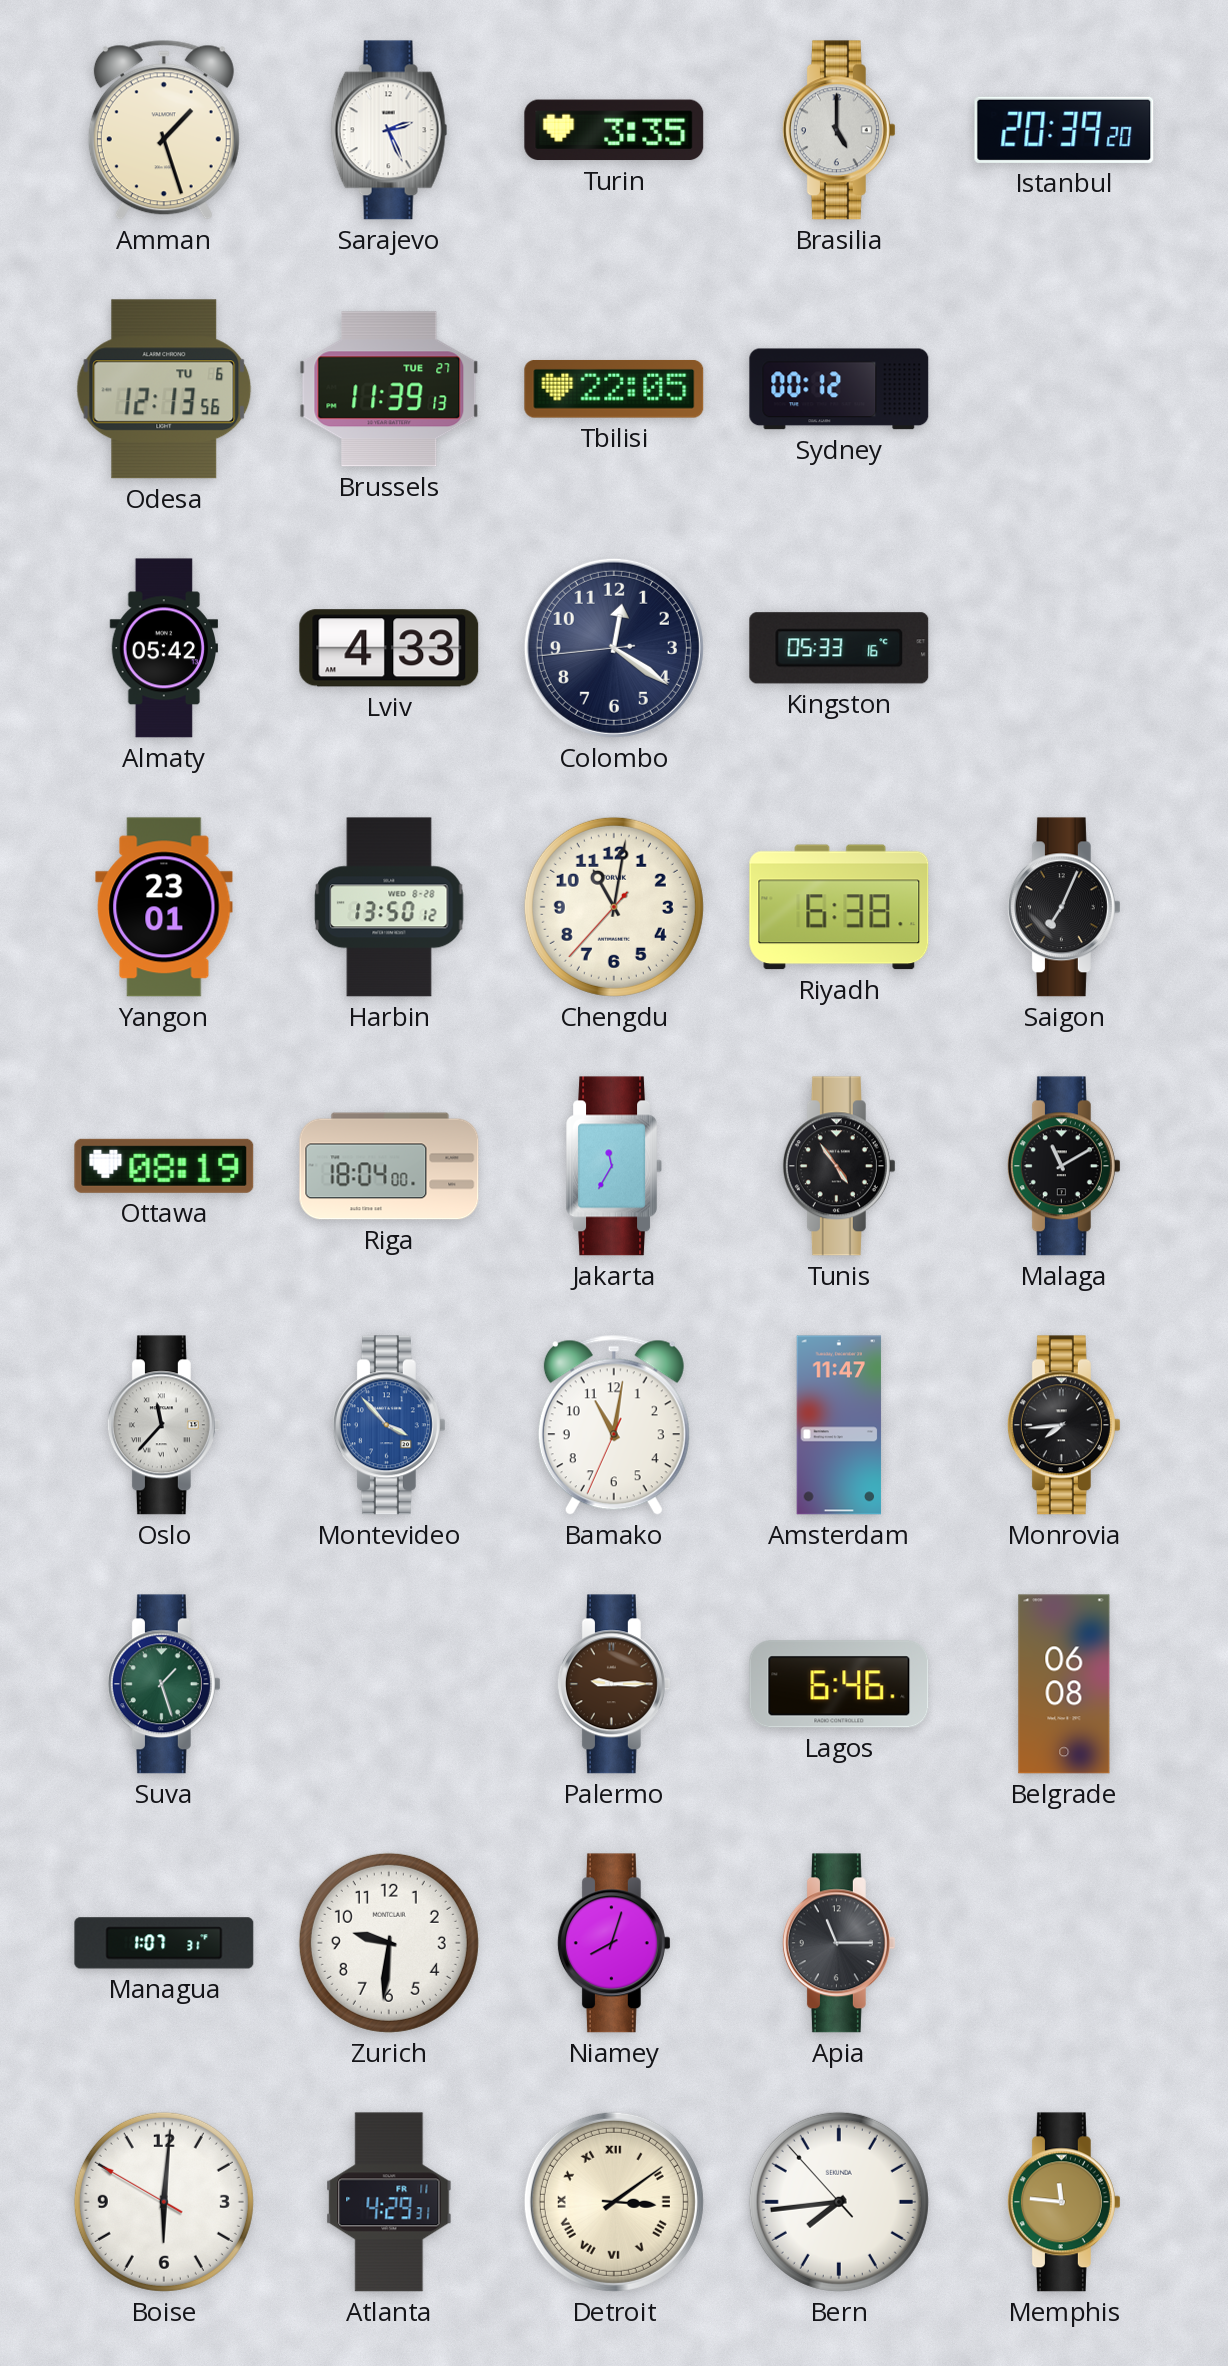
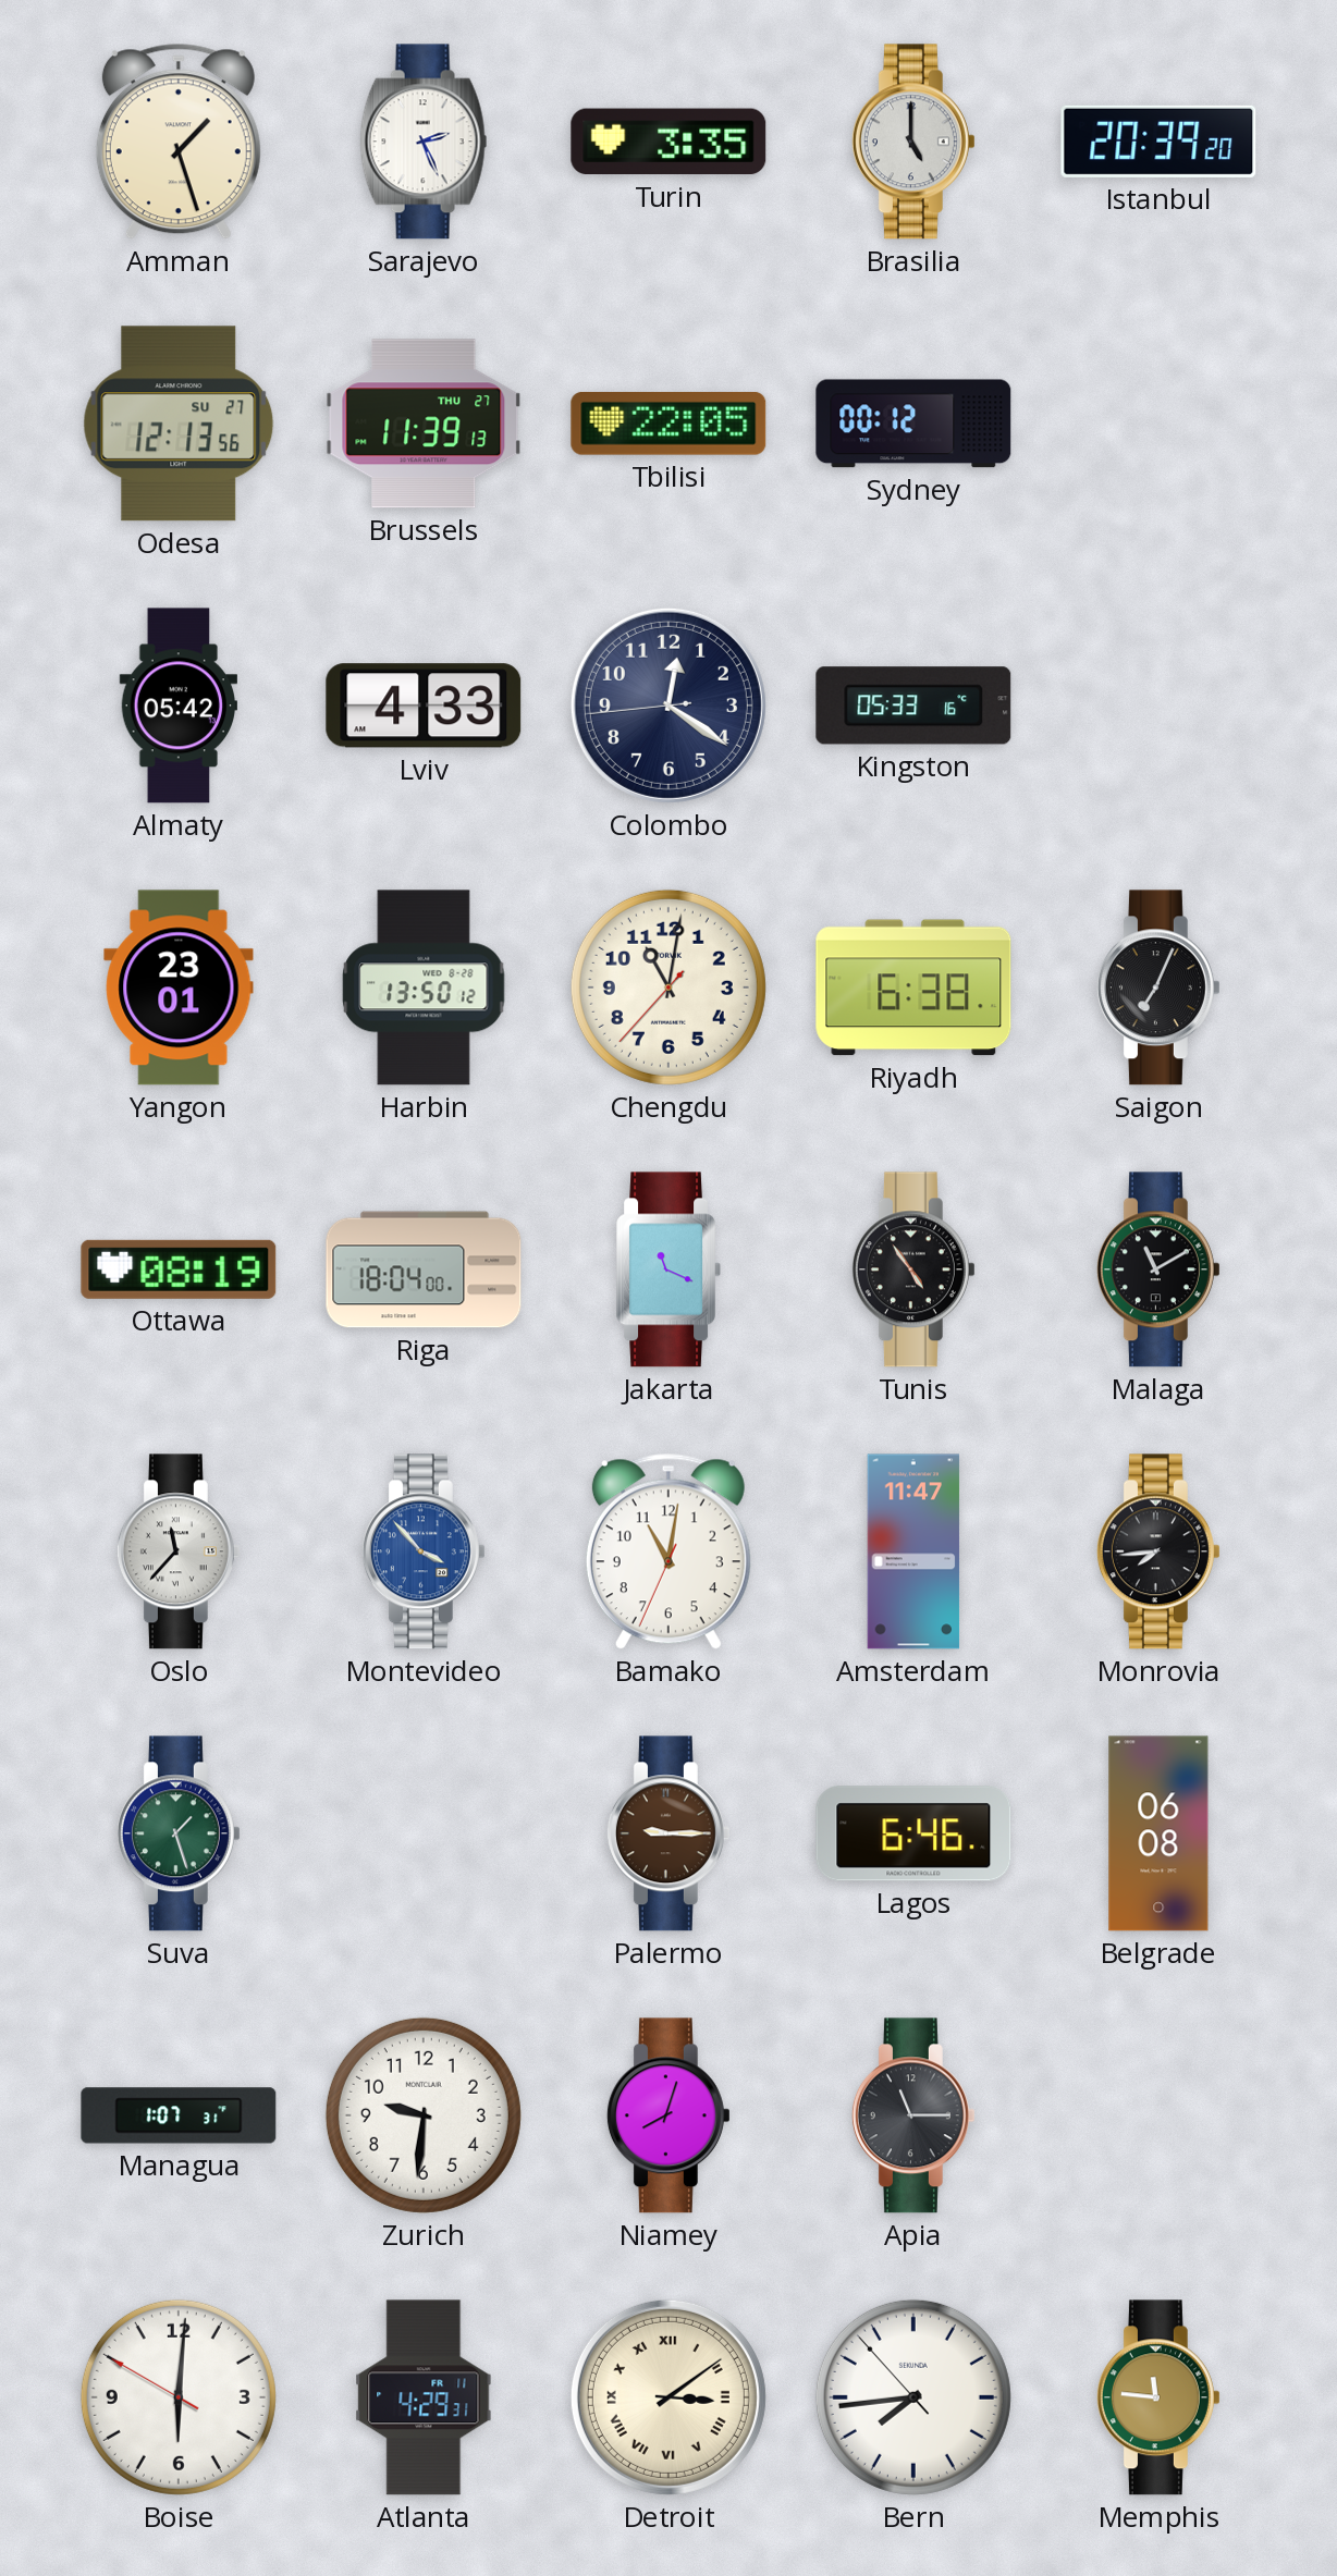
Odesa date: TU 6 -> SU 27
Brussels date: TUE 27 -> THU 27
Jakarta: 11:35 -> 11:19
